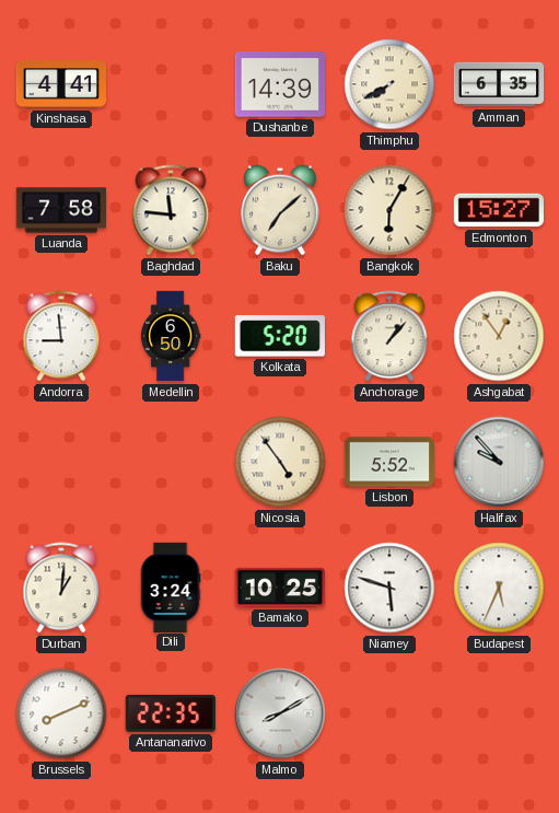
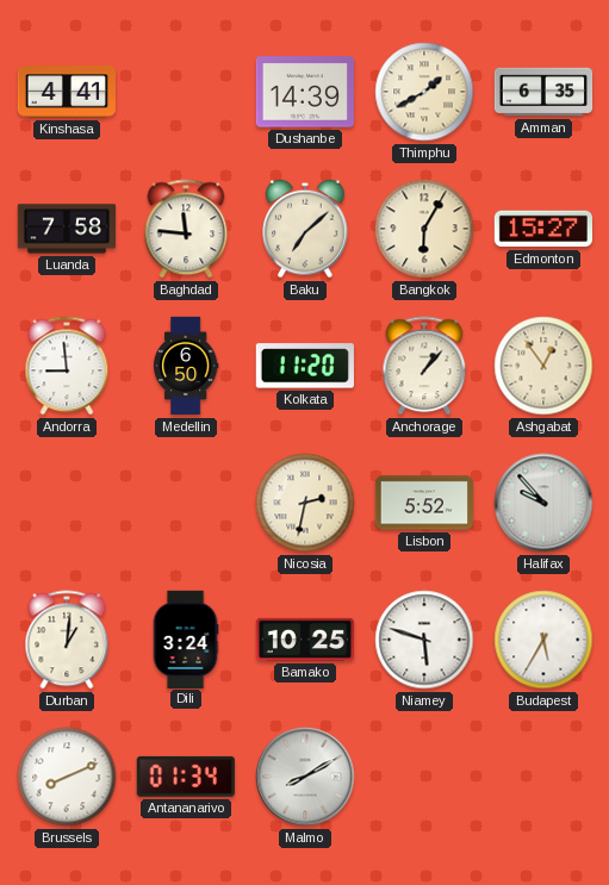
Thimphu: 7:40 -> 1:40
Kolkata: 5:20 -> 11:20
Nicosia: 4:54 -> 2:32
Budapest: 5:34 -> 5:35
Antananarivo: 22:35 -> 01:34
